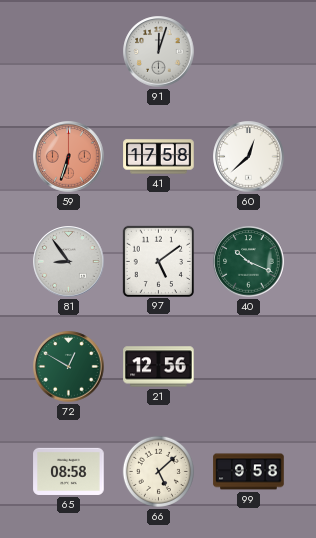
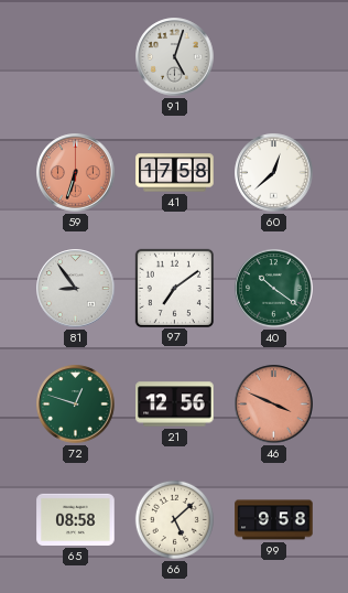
91: 12:03 -> 5:03
97: 5:09 -> 7:09
40: 10:19 -> 10:21
72: 12:50 -> 12:48
46: none -> 3:49
